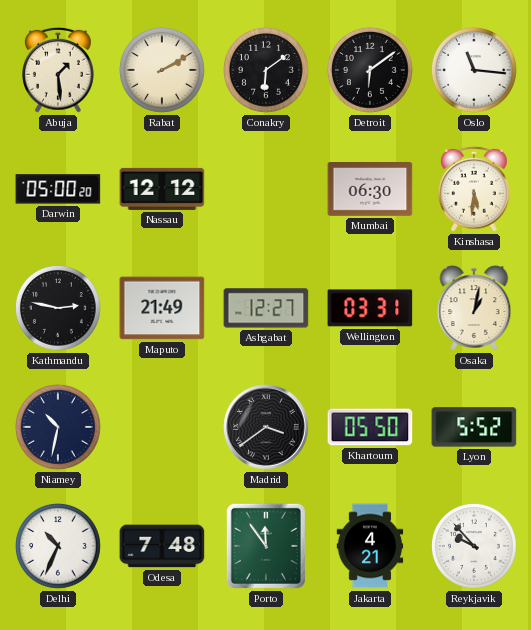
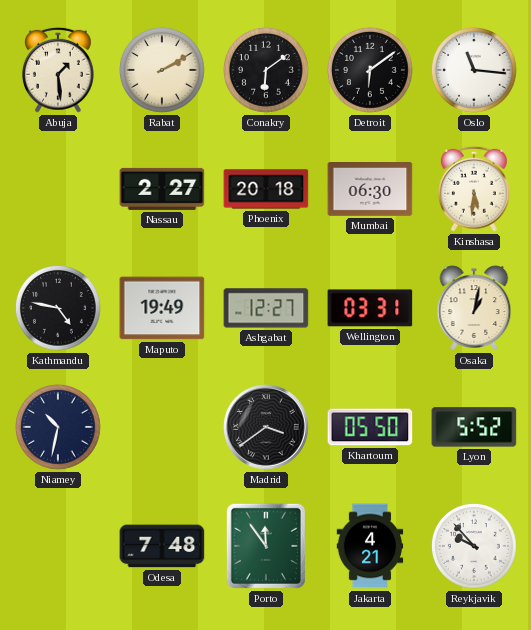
Darwin: 05:00 -> none
Nassau: 12:12 -> 2:27
Phoenix: none -> 20:18
Kathmandu: 2:47 -> 4:47
Maputo: 21:49 -> 19:49
Delhi: 10:34 -> none
